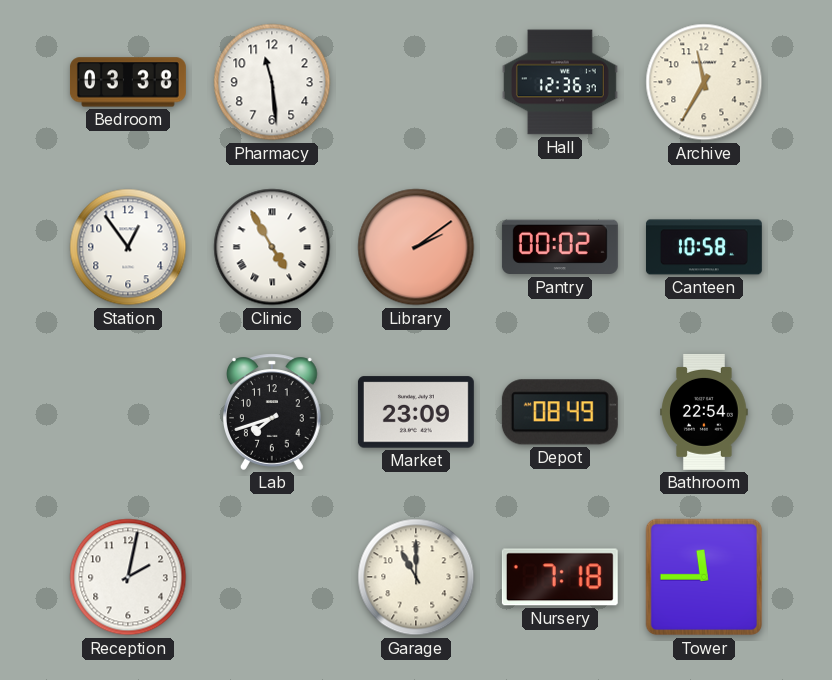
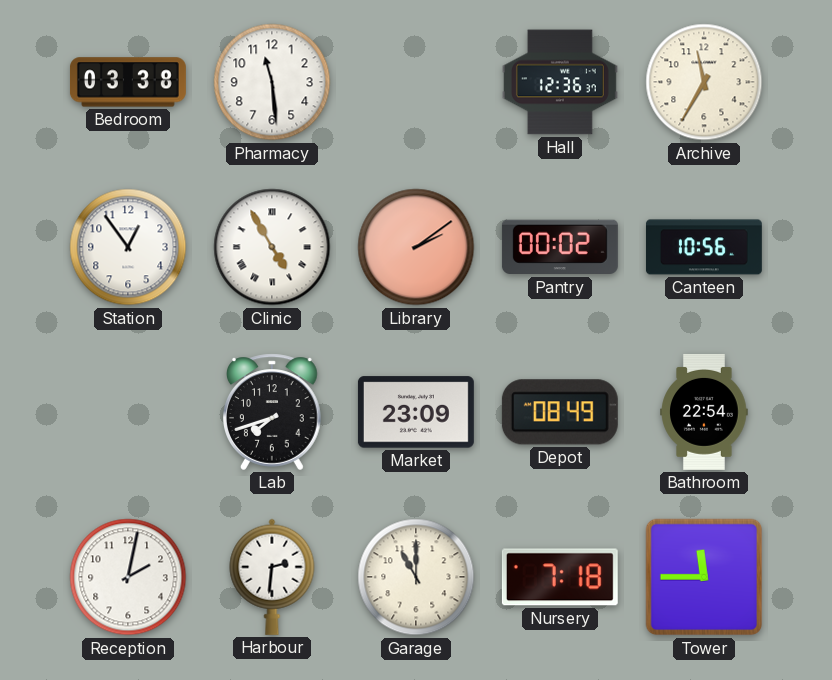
Canteen: 10:58 -> 10:56
Harbour: none -> 2:31
